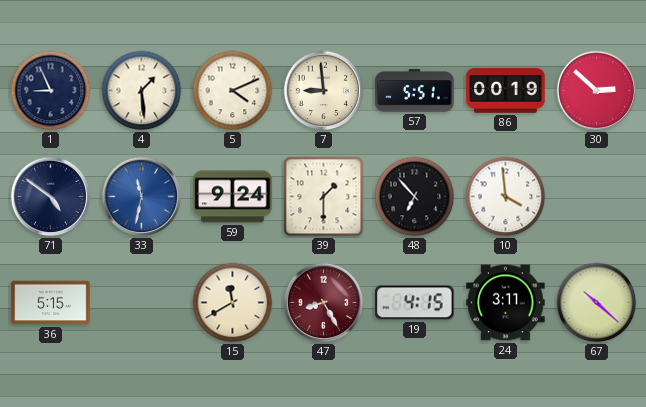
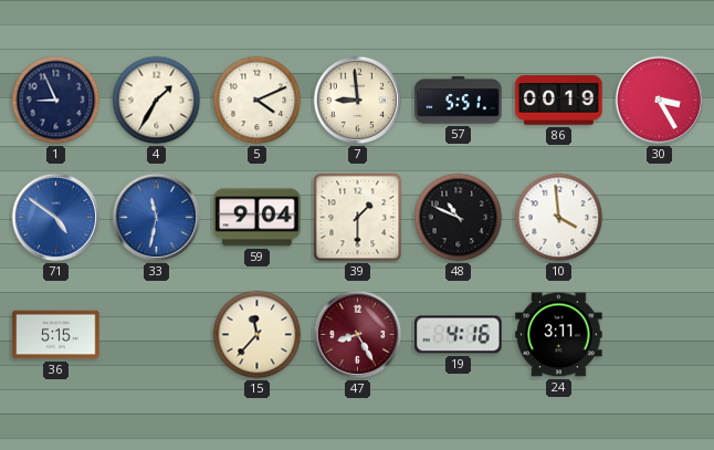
4: 1:29 -> 1:35
30: 2:52 -> 3:25
71 dial: navy -> blue
59: 9:24 -> 9:04
48: 6:53 -> 10:49
15: 11:40 -> 11:37
19: 4:15 -> 4:16
67: 10:22 -> none
